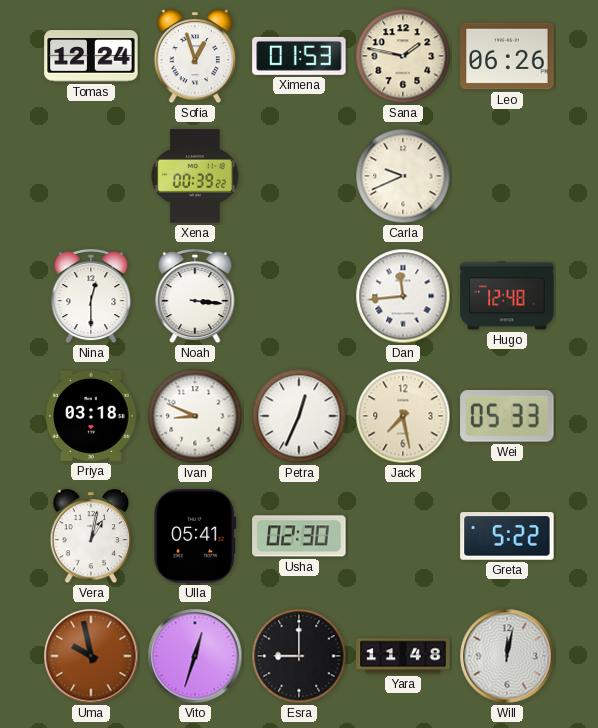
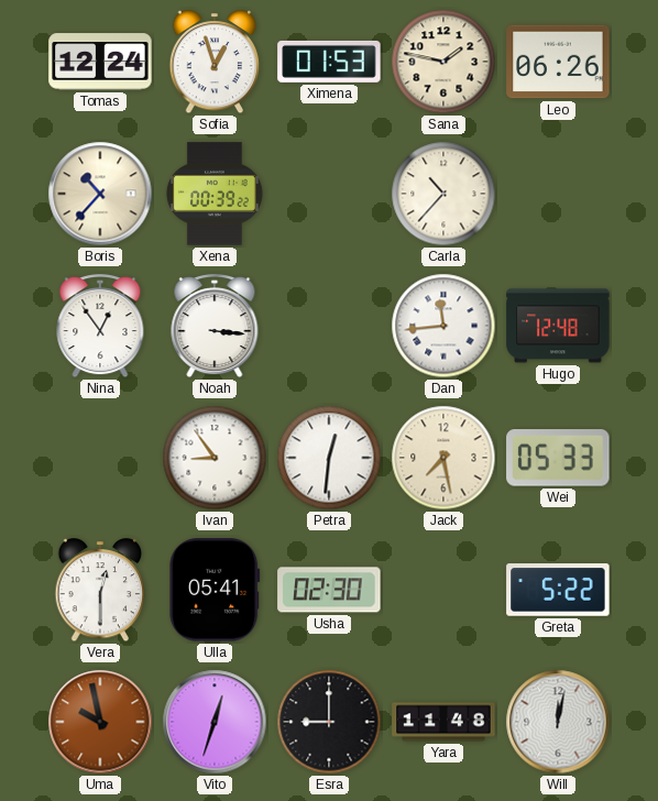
Boris: none -> 10:37
Carla: 9:41 -> 10:37
Nina: 12:30 -> 12:54
Priya: 03:18 -> none
Ivan: 8:49 -> 8:54
Petra: 12:34 -> 12:31
Vera: 1:02 -> 12:30
